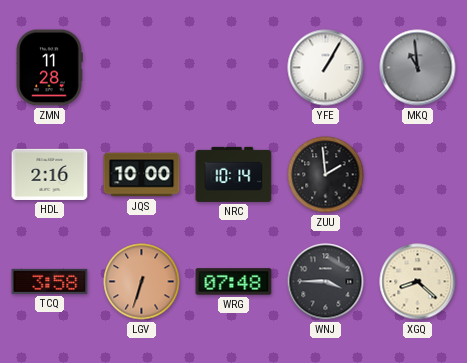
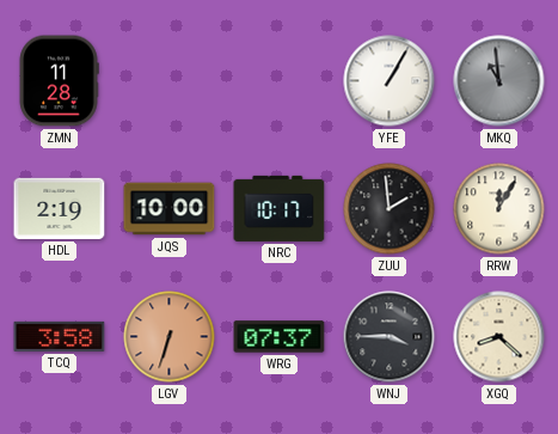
HDL: 2:16 -> 2:19
NRC: 10:14 -> 10:17
RRW: none -> 12:05
WRG: 07:48 -> 07:37
